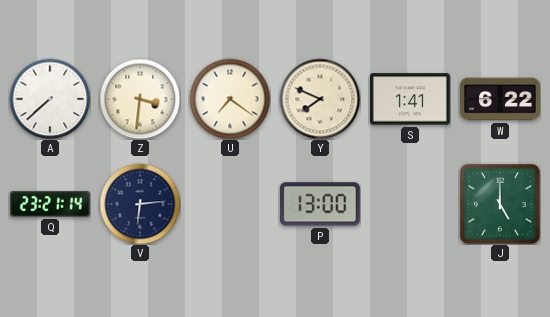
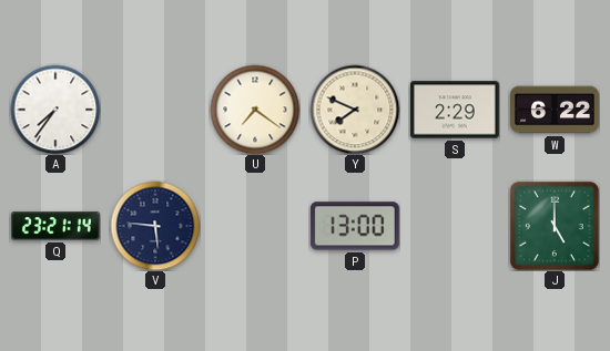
A: 7:38 -> 7:36
Z: 3:31 -> none
S: 1:41 -> 2:29
V: 6:14 -> 5:46
